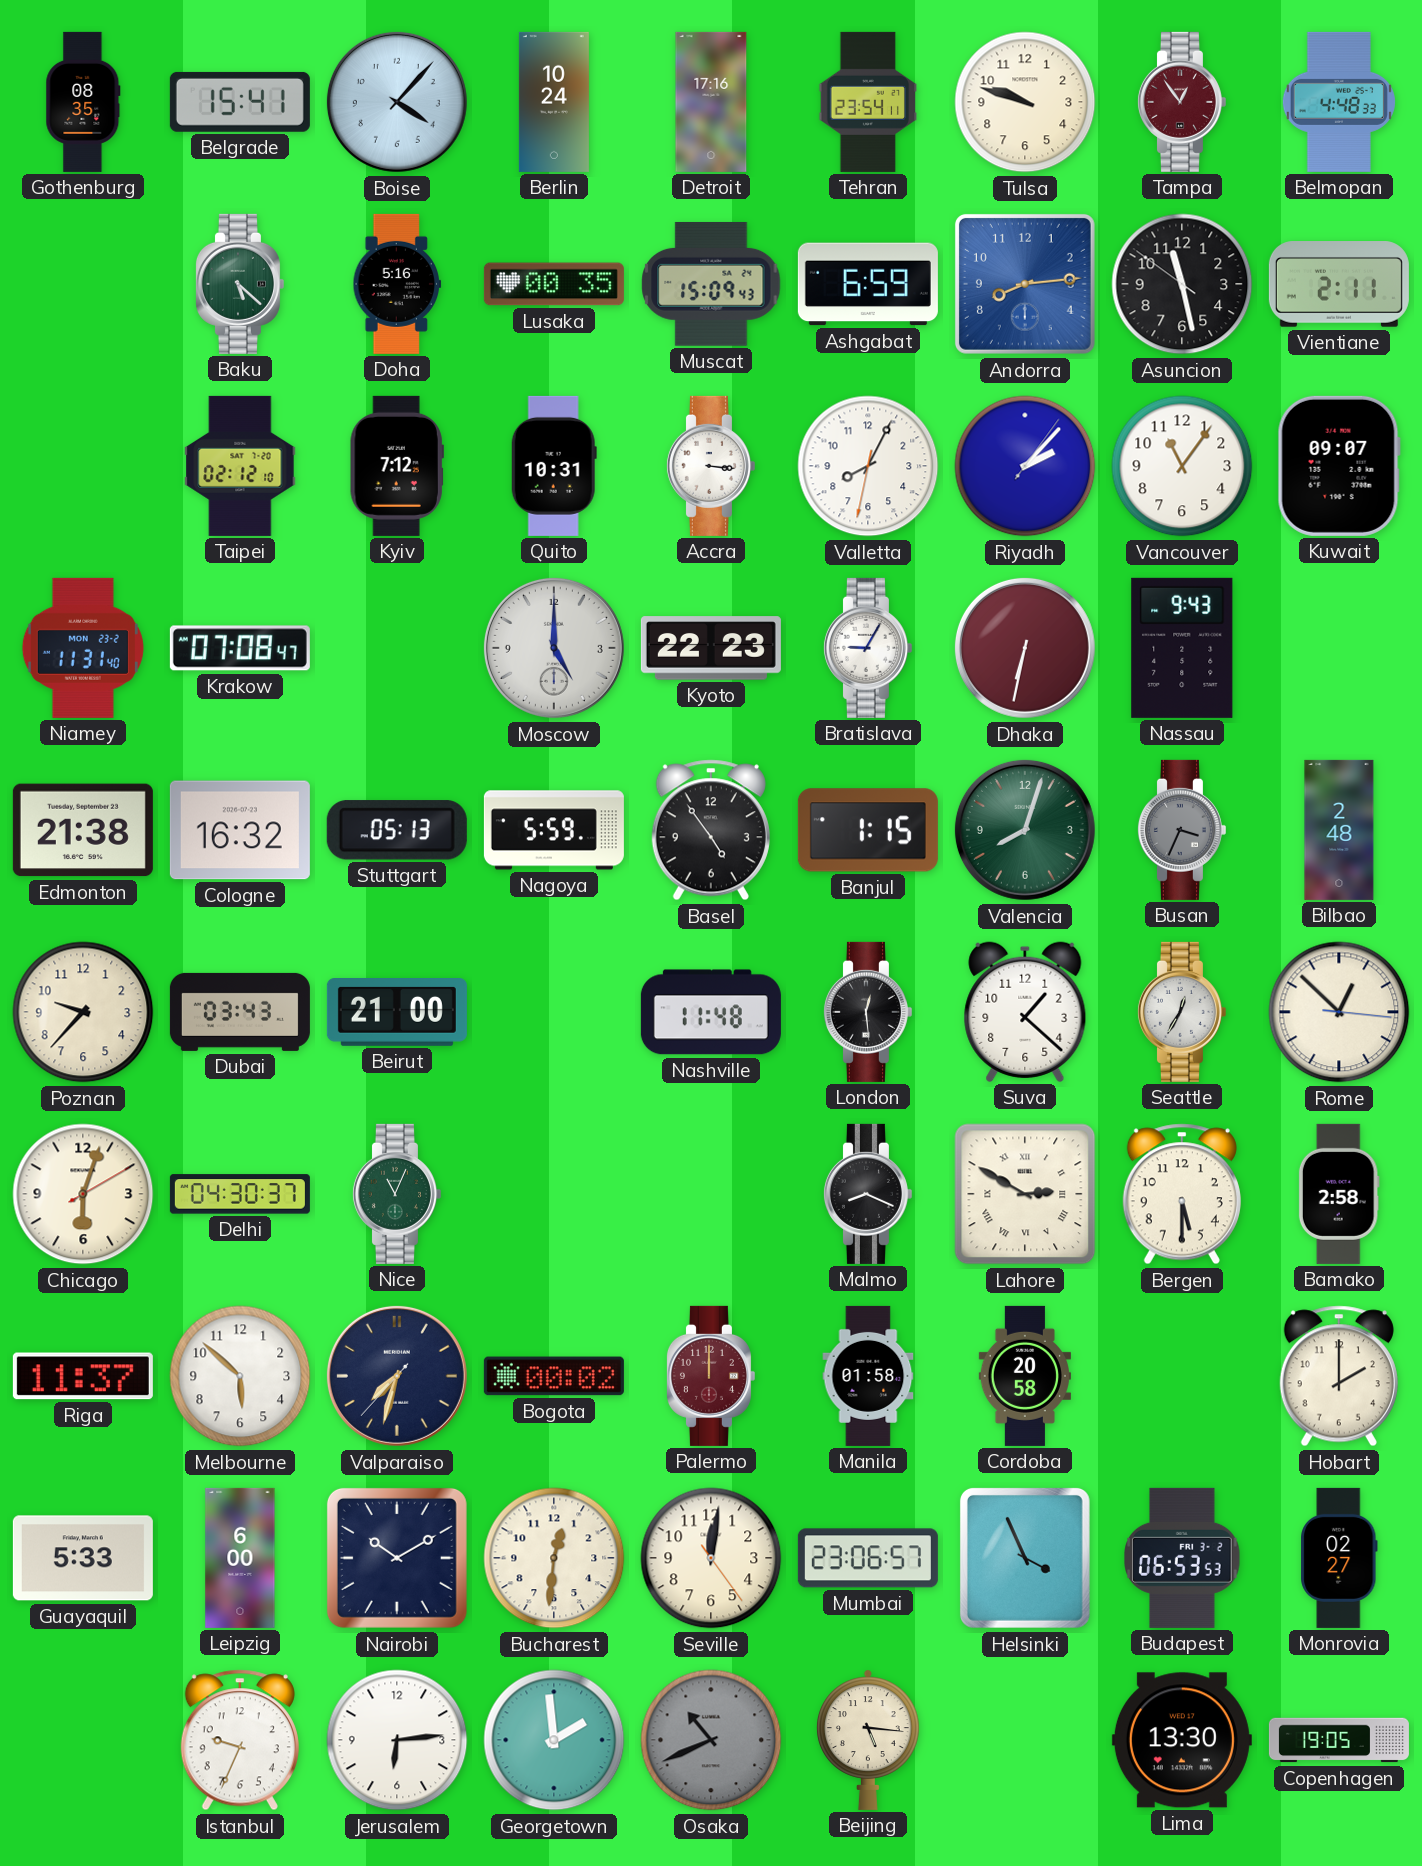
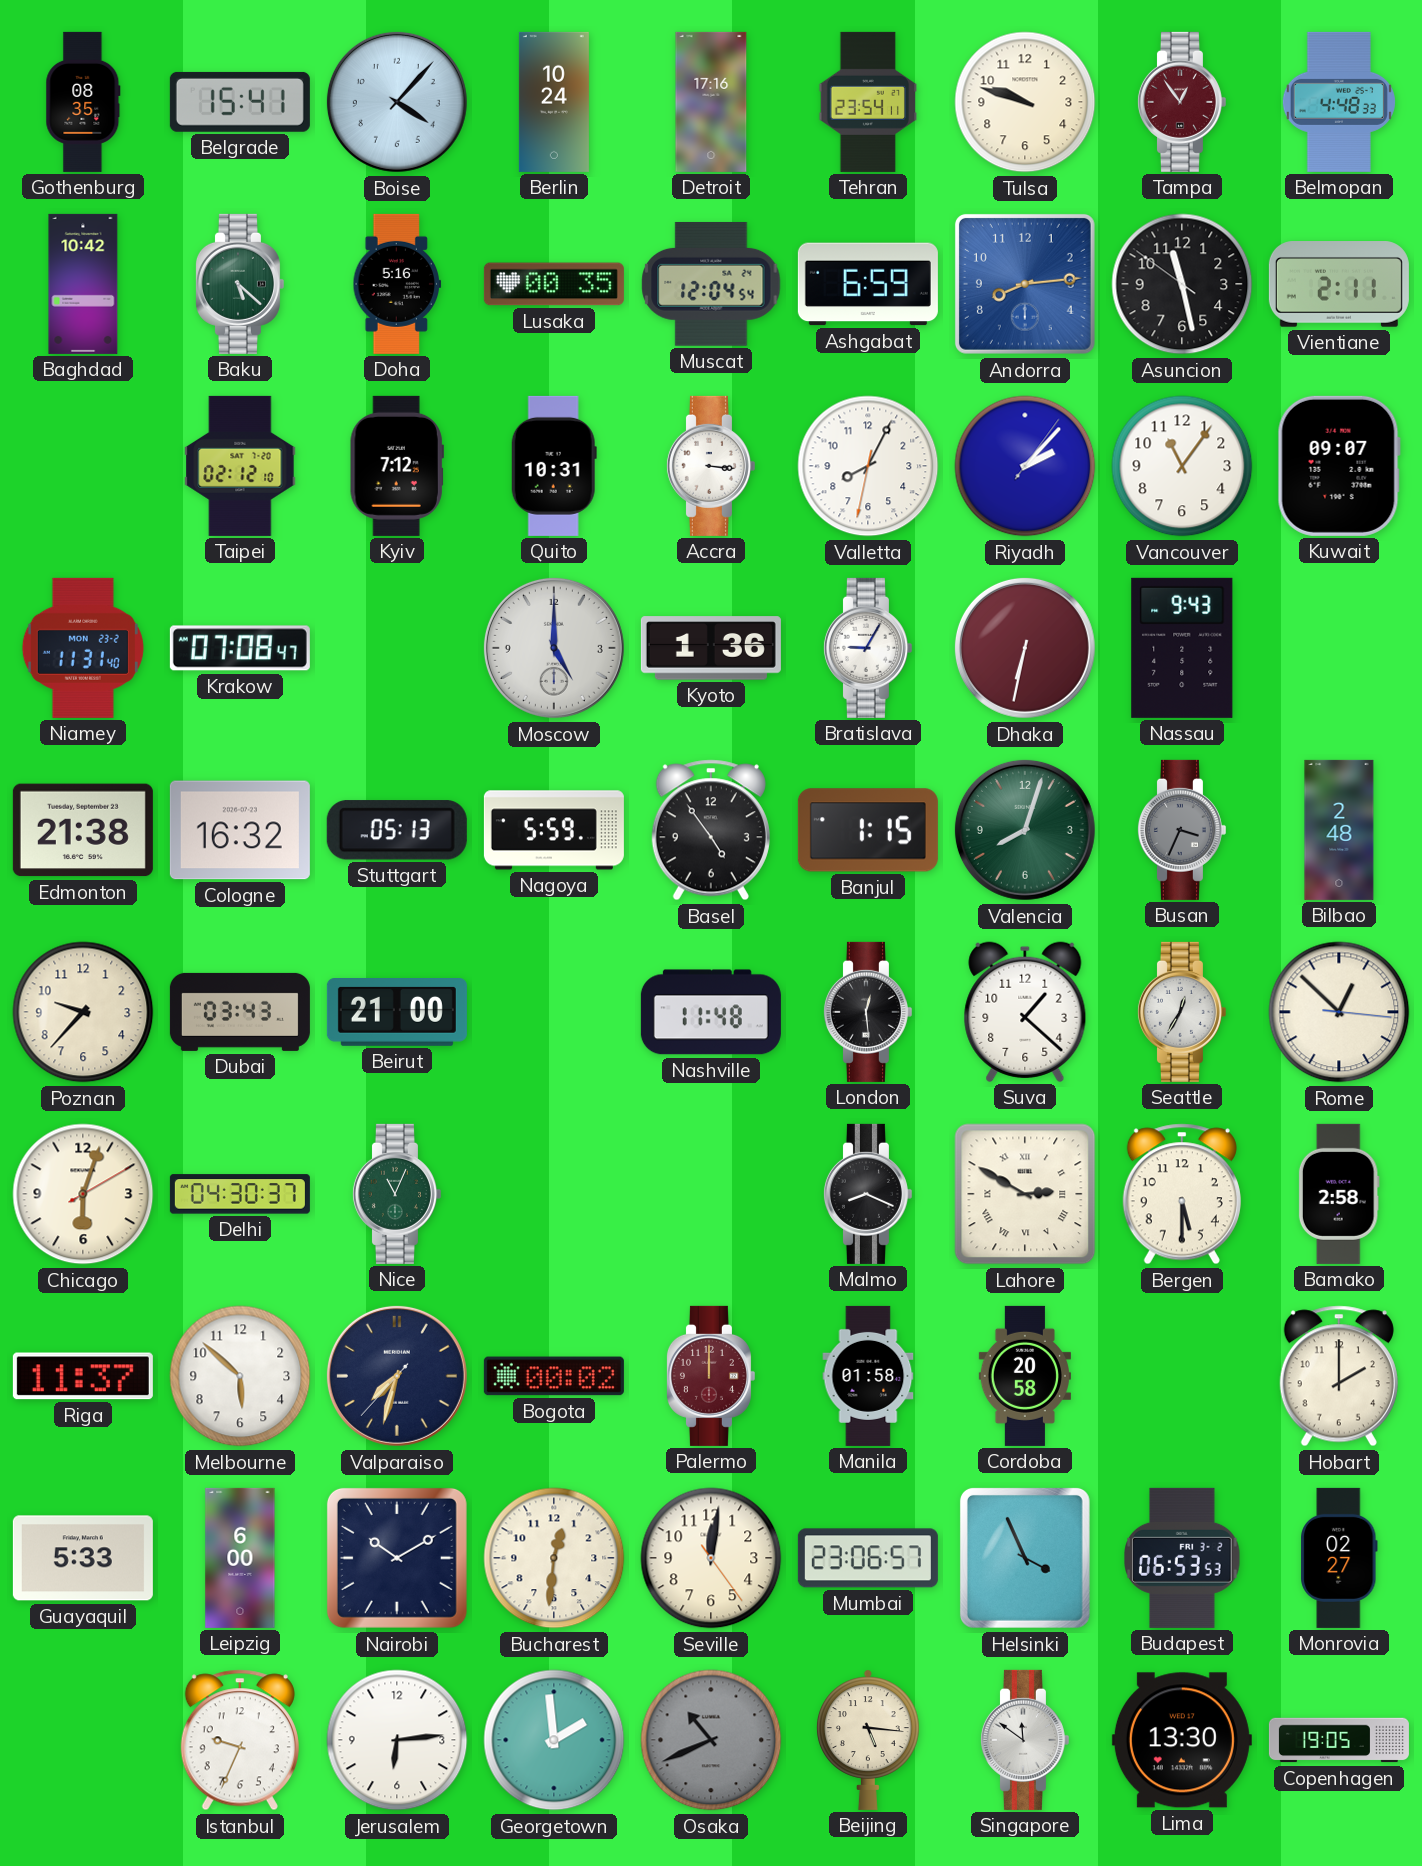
Baghdad: none -> 10:42
Muscat: 15:09 -> 12:04
Kyoto: 22:23 -> 1:36
Singapore: none -> 11:51
